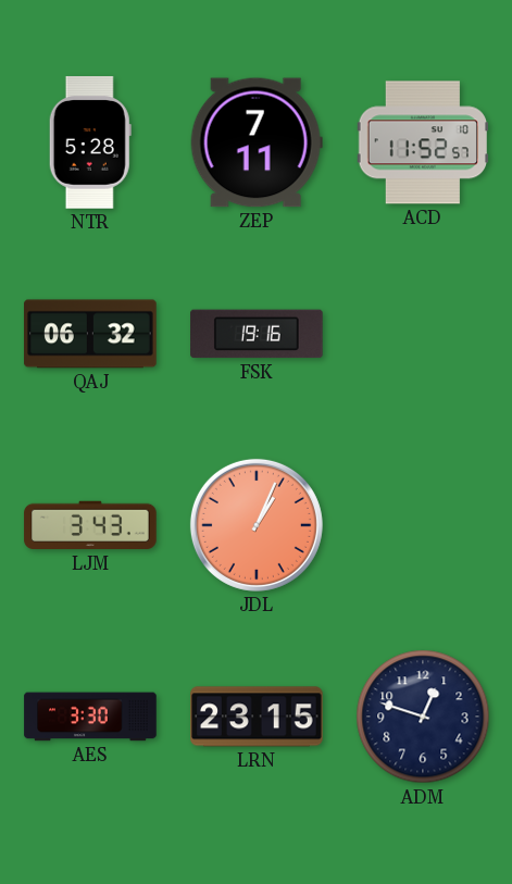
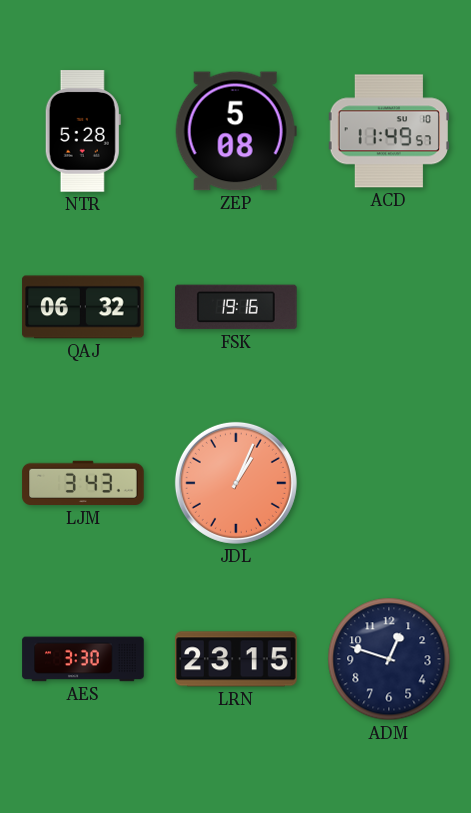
ZEP: 7:11 -> 5:08
ACD: 11:52 -> 11:49
